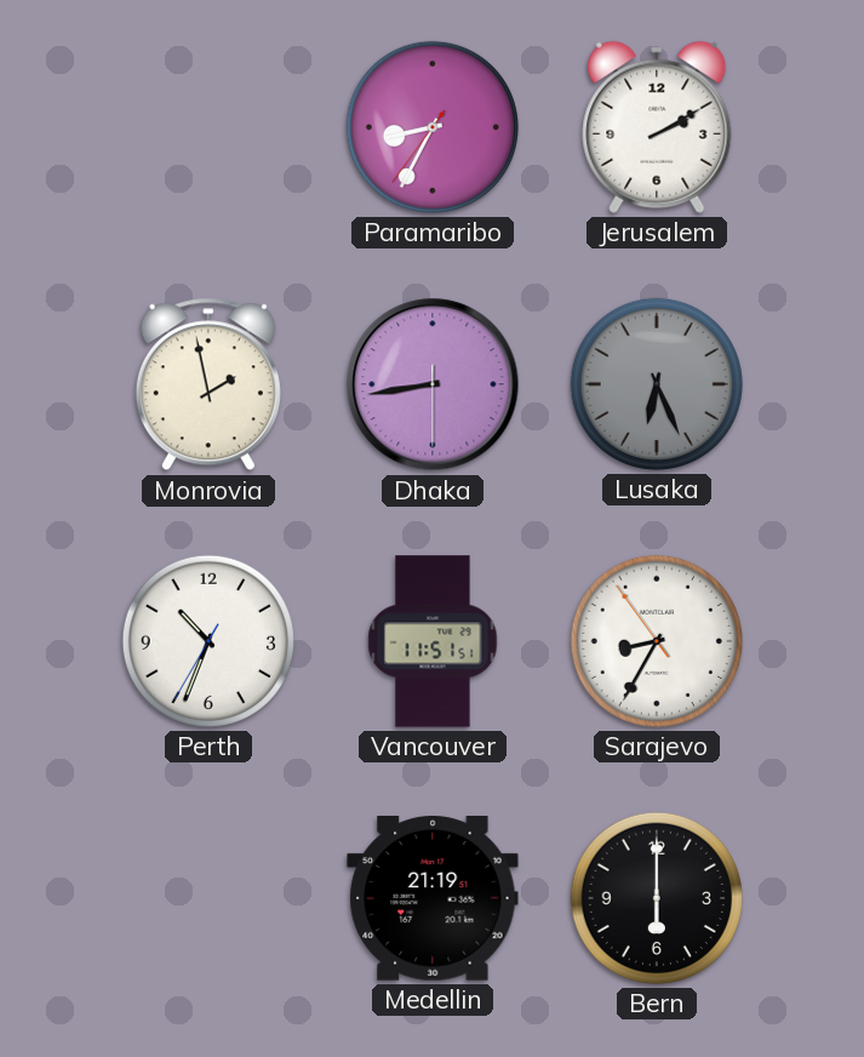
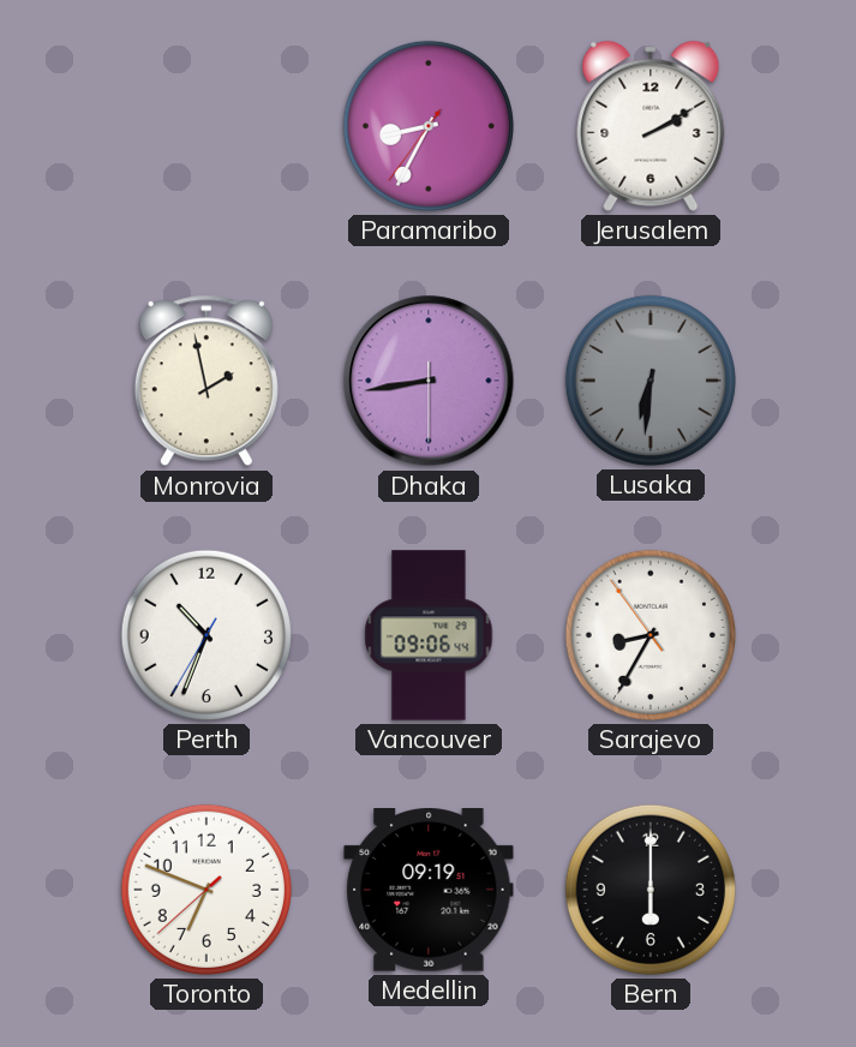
Lusaka: 6:26 -> 6:31
Vancouver: 11:51 -> 09:06
Toronto: none -> 6:48
Medellin: 21:19 -> 09:19
